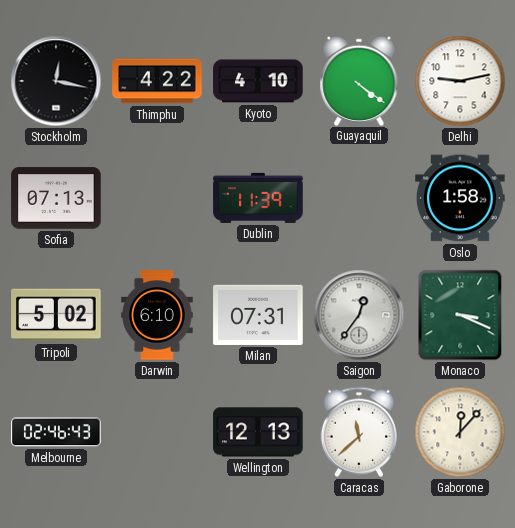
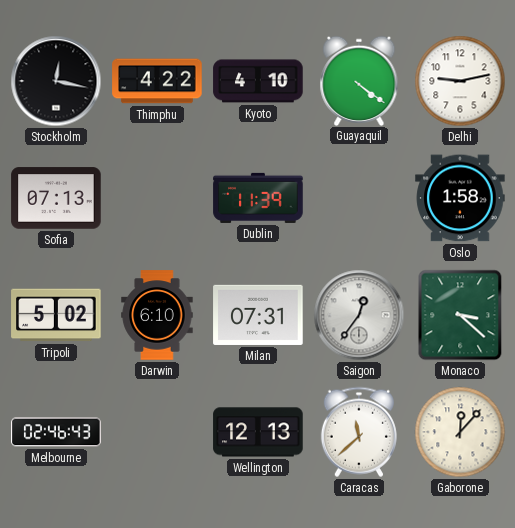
Monaco: 3:19 -> 3:22
